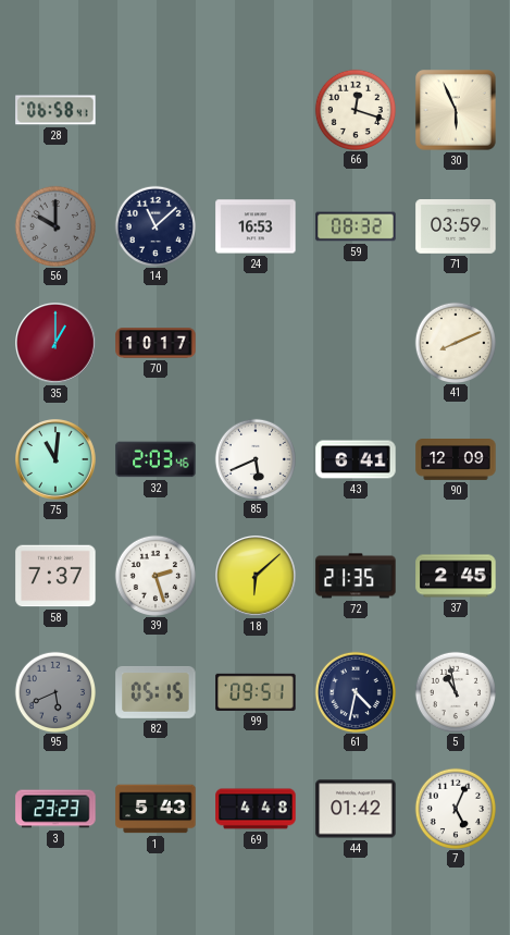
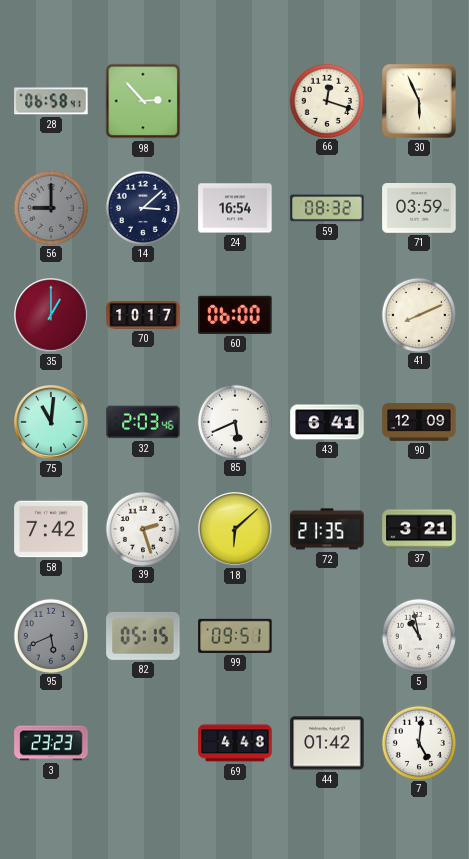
98: none -> 2:53
56: 10:00 -> 9:00
14: 11:08 -> 3:08
24: 16:53 -> 16:54
60: none -> 06:00
58: 7:37 -> 7:42
37: 2:45 -> 3:21
61: 4:32 -> none
1: 5:43 -> none
7: 5:04 -> 5:01
